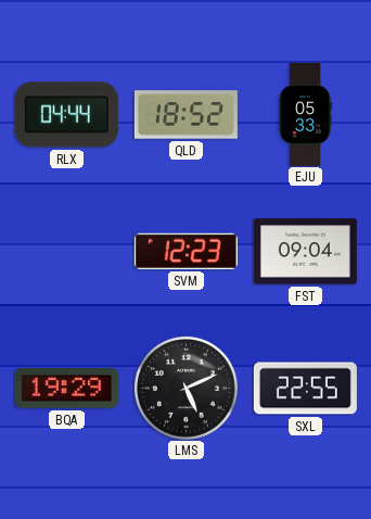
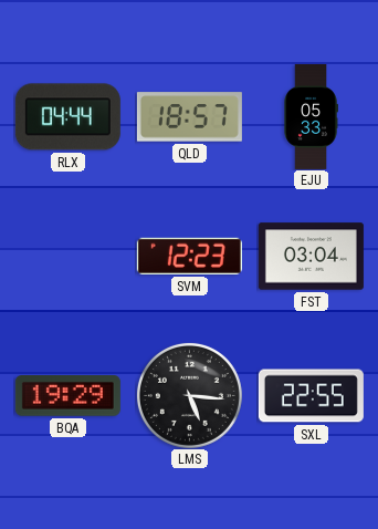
QLD: 18:52 -> 18:57
FST: 09:04 -> 03:04
LMS: 5:11 -> 5:16
